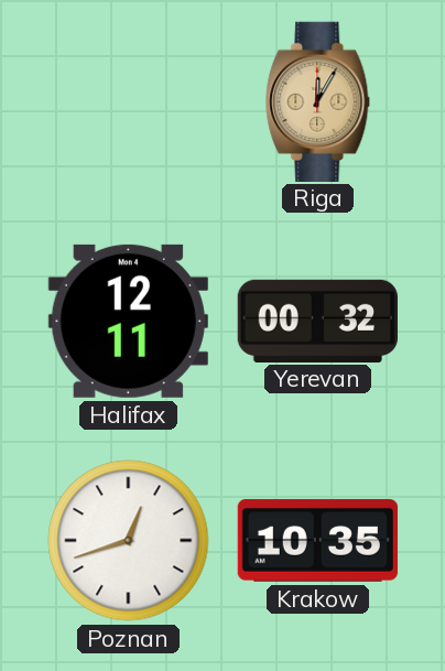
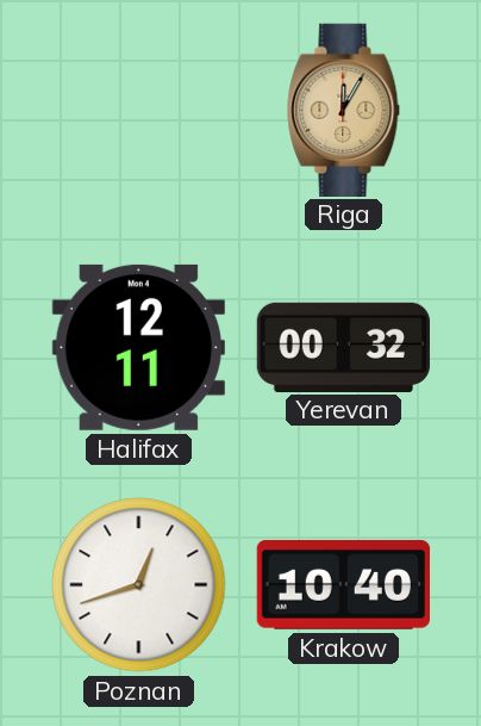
Krakow: 10:35 -> 10:40
